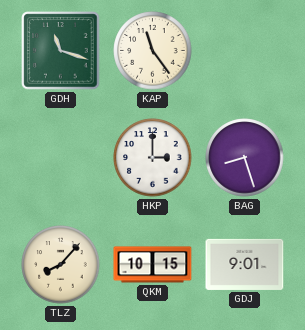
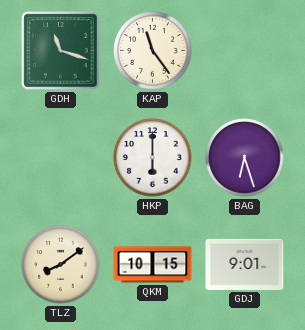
HKP: 3:00 -> 6:00
BAG: 8:27 -> 6:27
TLZ: 8:07 -> 8:09
